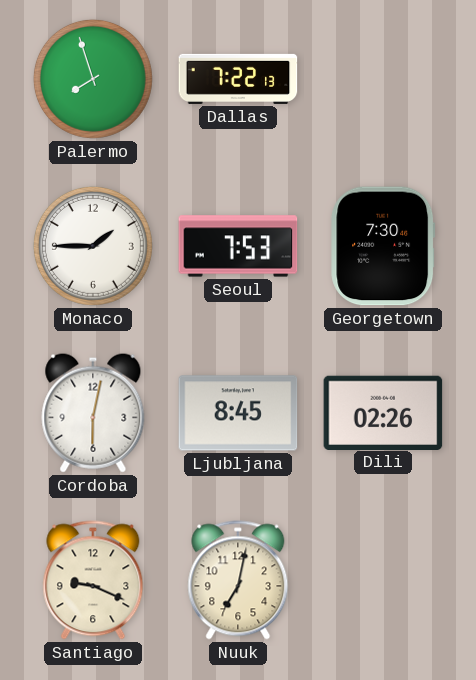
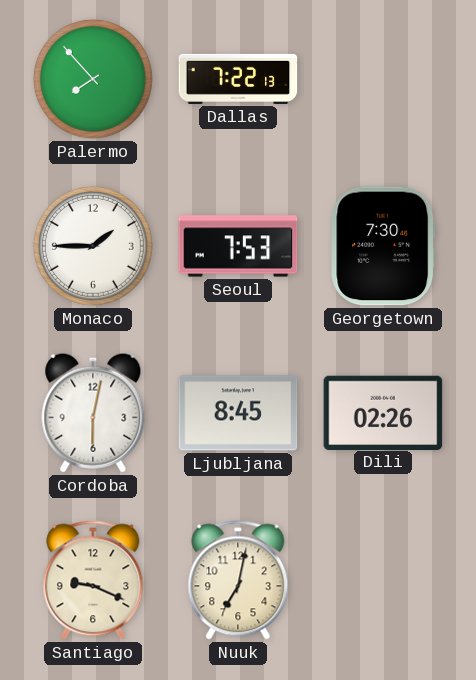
Palermo: 7:57 -> 7:53
